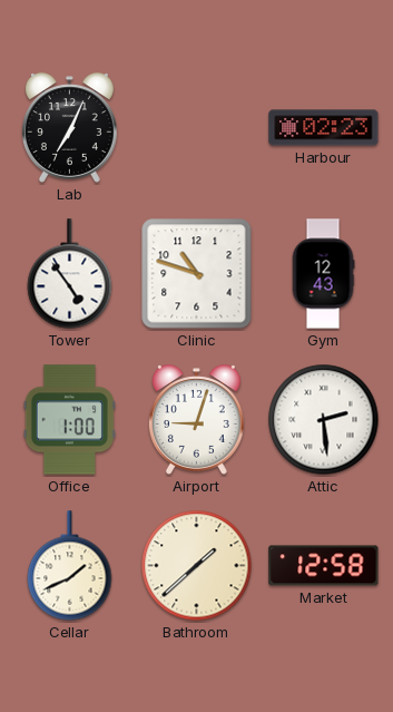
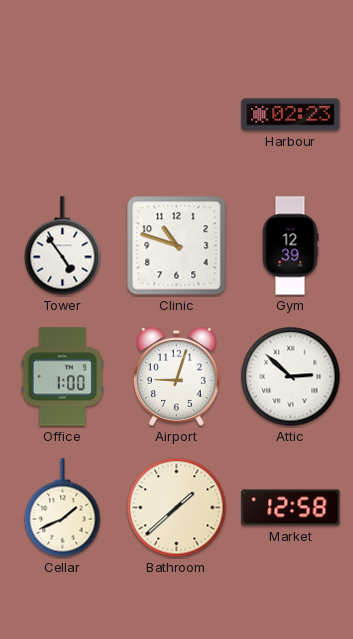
Lab: 7:04 -> none
Gym: 12:43 -> 12:39
Attic: 2:29 -> 2:52
